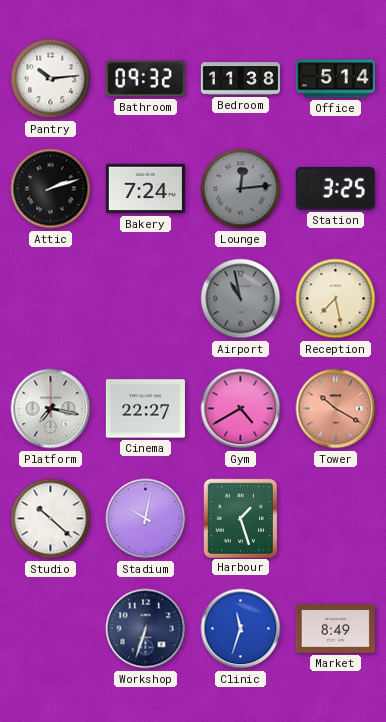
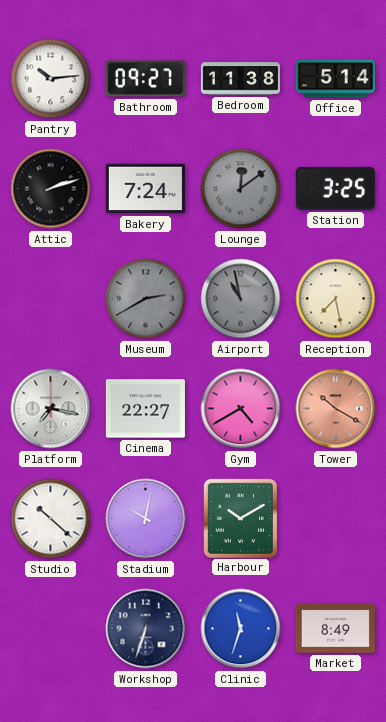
Bathroom: 09:32 -> 09:27
Lounge: 12:14 -> 12:09
Museum: none -> 2:40
Harbour: 1:27 -> 10:10
